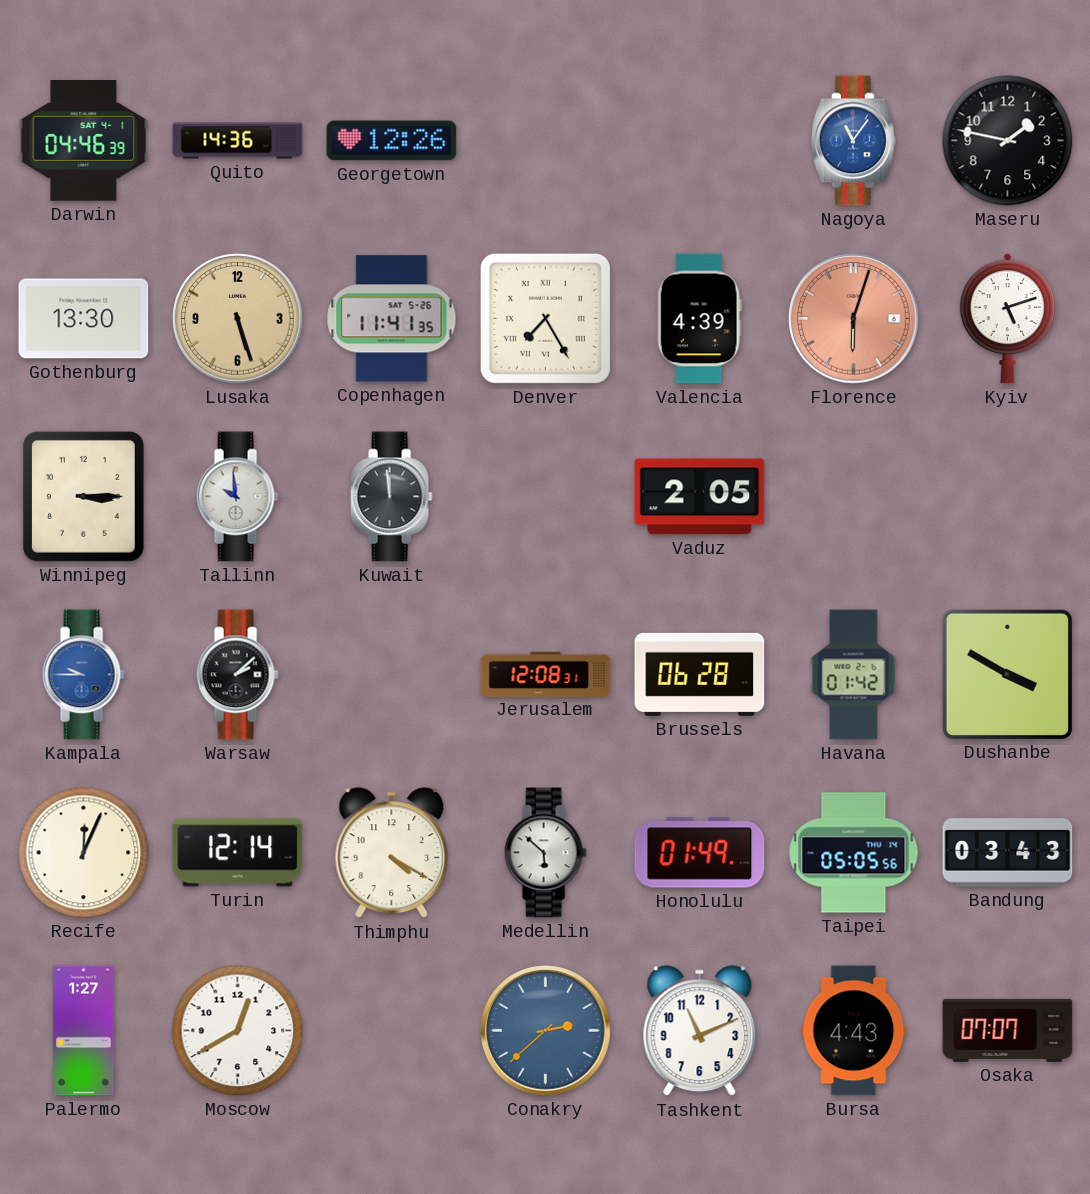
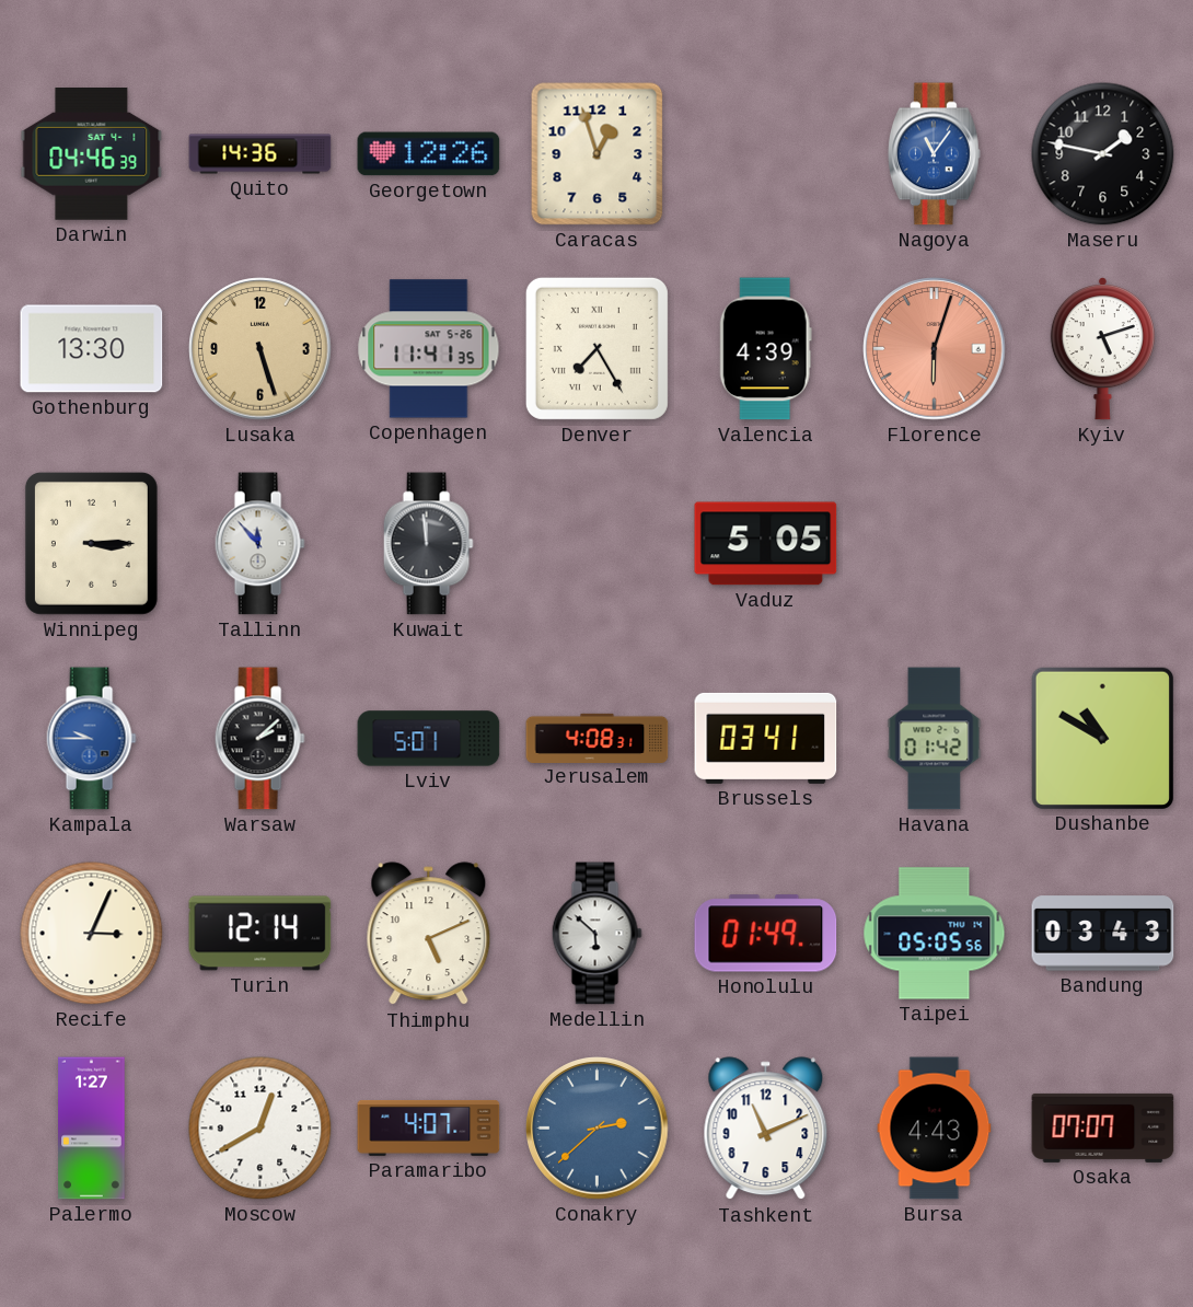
Caracas: none -> 12:57
Tallinn: 9:59 -> 11:53
Vaduz: 2:05 -> 5:05
Lviv: none -> 5:01
Jerusalem: 12:08 -> 4:08
Brussels: 06:28 -> 03:41
Dushanbe: 3:50 -> 10:50
Recife: 12:04 -> 3:04
Thimphu: 4:20 -> 5:11
Paramaribo: none -> 4:07
